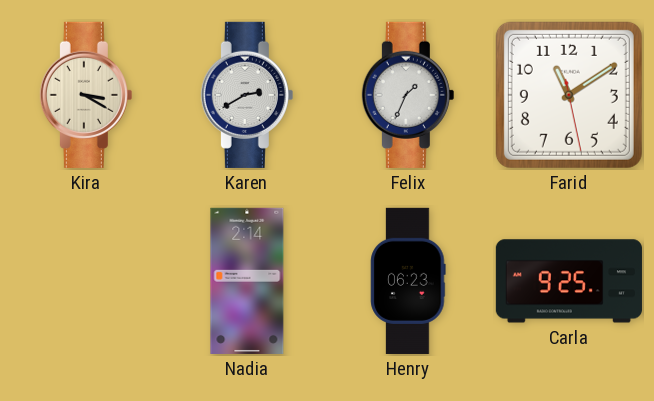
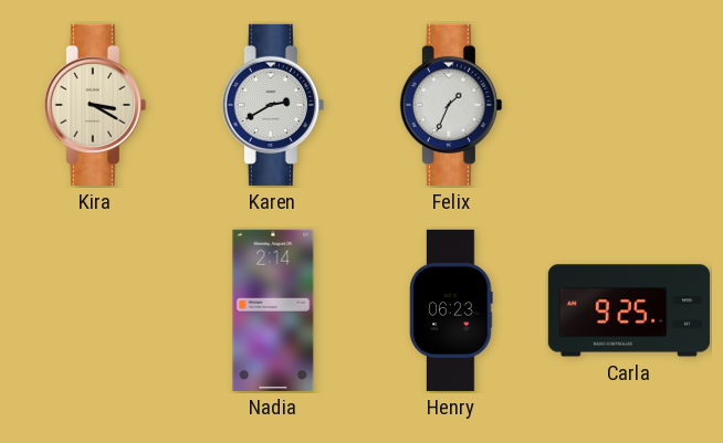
Farid: 11:09 -> none
